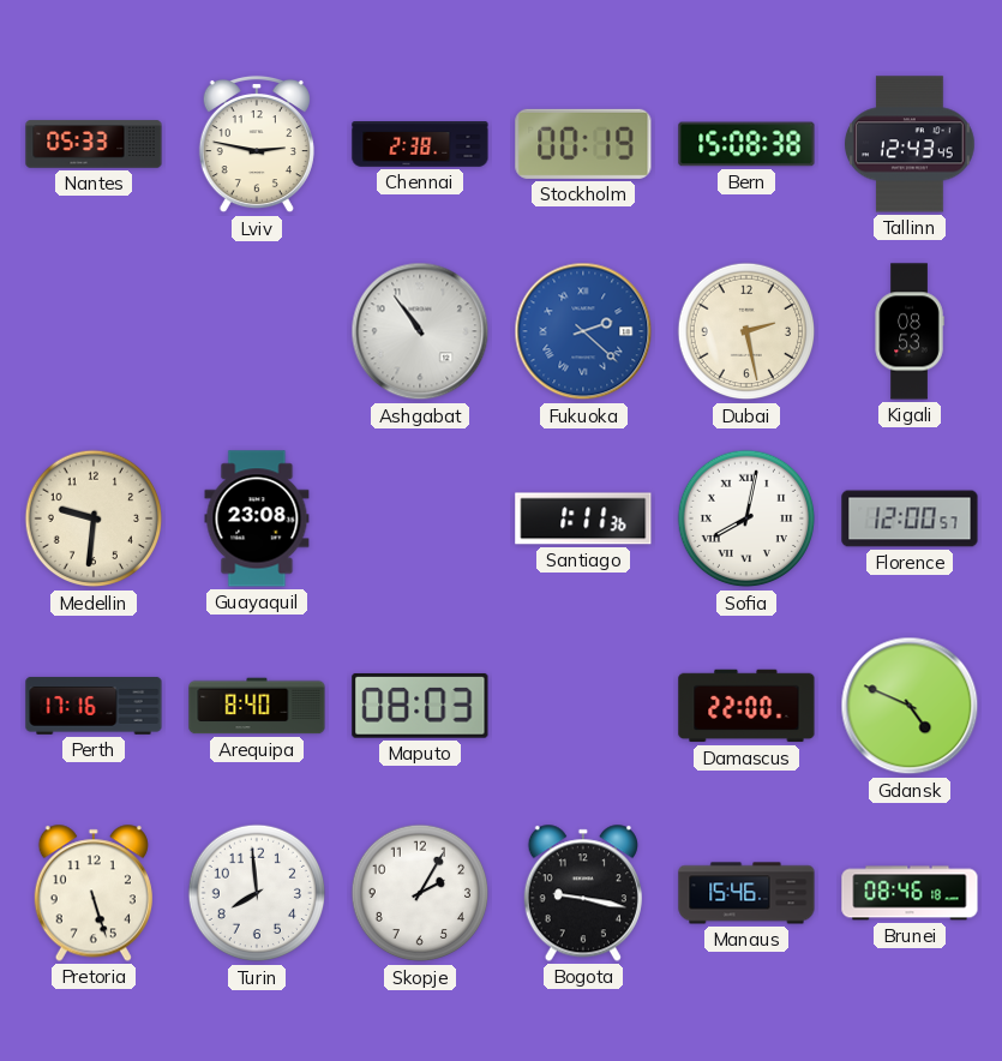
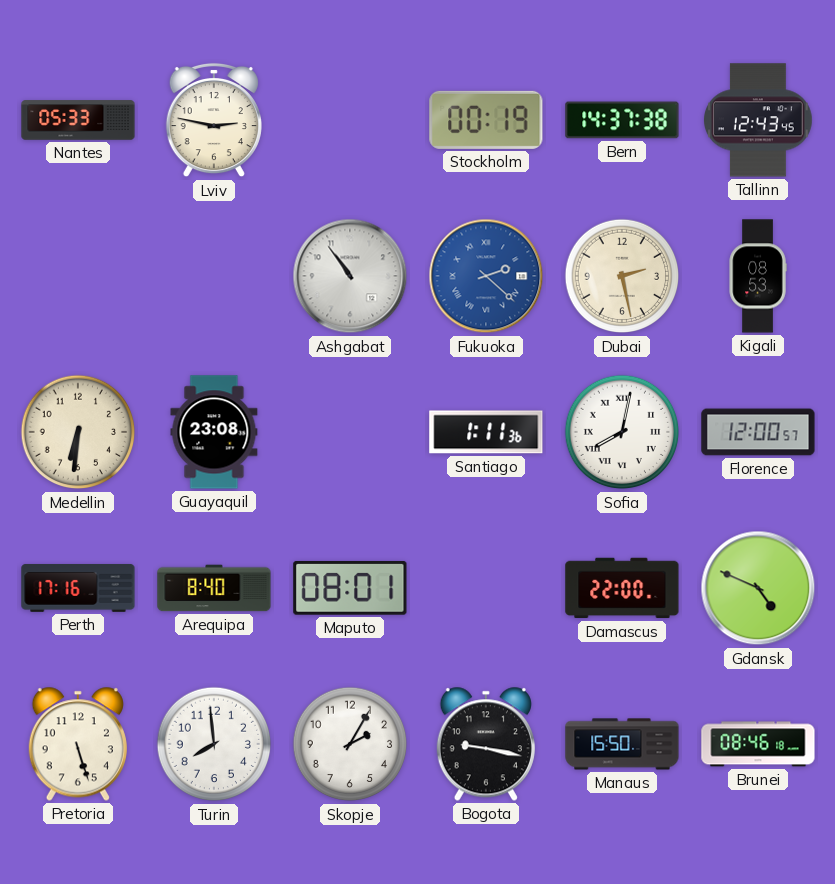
Chennai: 2:38 -> none
Bern: 15:08 -> 14:37
Medellin: 9:31 -> 6:31
Maputo: 08:03 -> 08:01
Manaus: 15:46 -> 15:50
